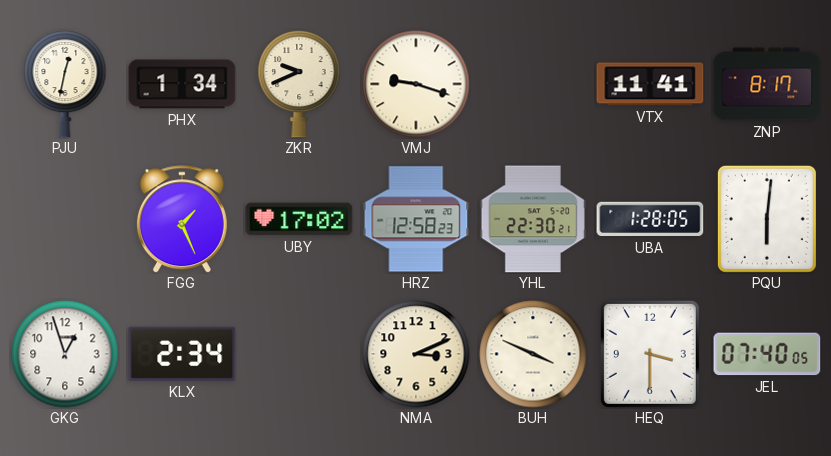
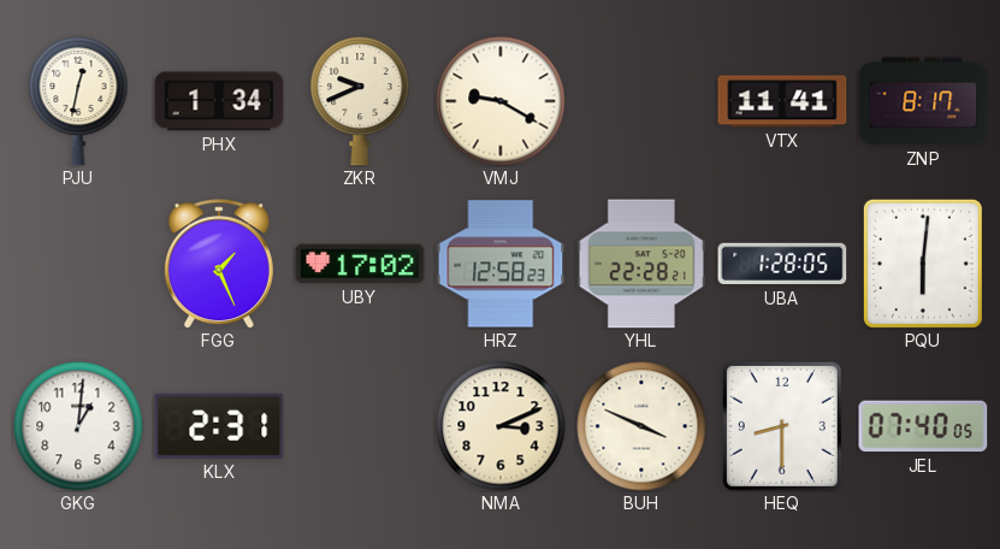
VMJ: 9:18 -> 9:20
YHL: 22:30 -> 22:28
GKG: 12:57 -> 1:01
KLX: 2:34 -> 2:31
HEQ: 3:30 -> 8:30
